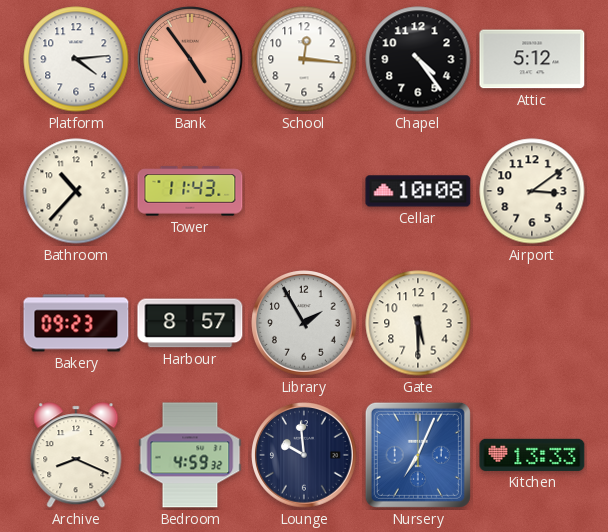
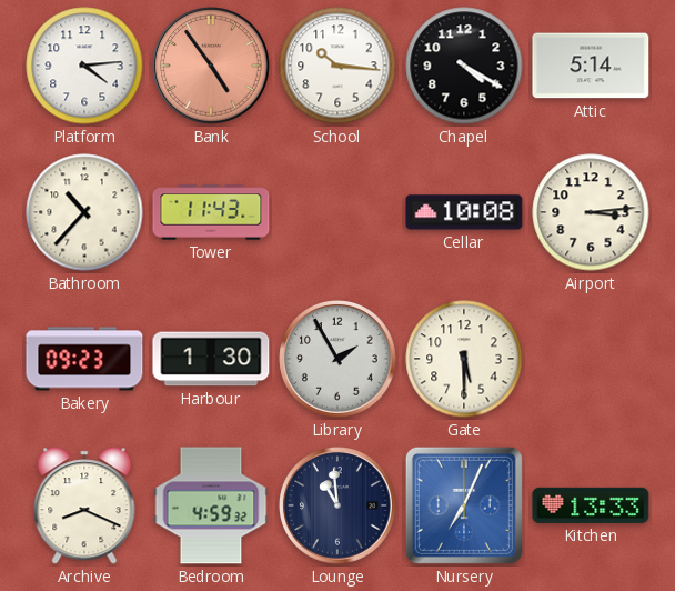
School: 12:16 -> 10:16
Chapel: 4:24 -> 4:20
Attic: 5:12 -> 5:14
Airport: 3:09 -> 3:14
Harbour: 8:57 -> 1:30
Lounge: 9:59 -> 10:59
